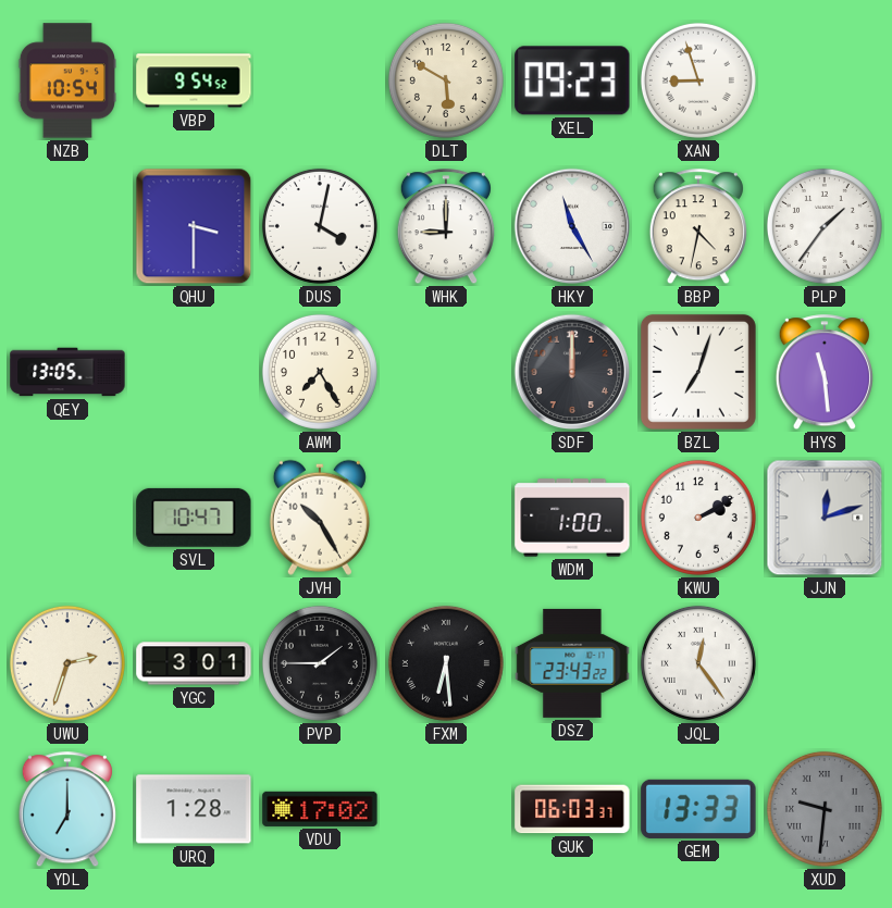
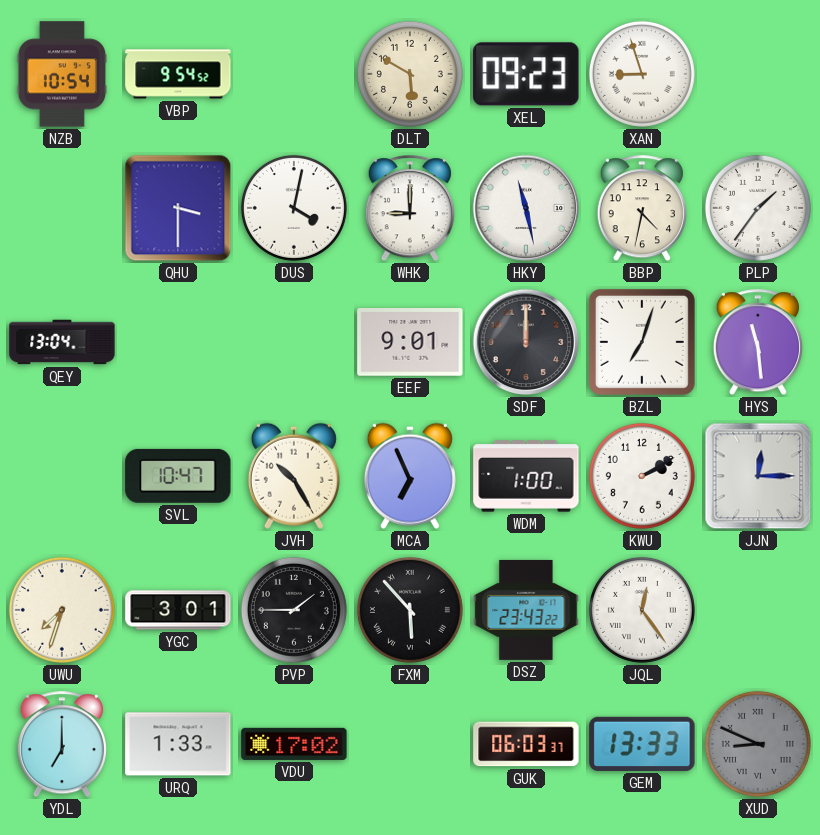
HKY: 11:25 -> 11:28
QEY: 13:05 -> 13:04
AWM: 7:25 -> none
EEF: none -> 9:01
MCA: none -> 6:56
JJN: 12:12 -> 12:15
UWU: 2:33 -> 7:33
FXM: 6:29 -> 5:53
URQ: 1:28 -> 1:33
XUD: 9:31 -> 8:49
